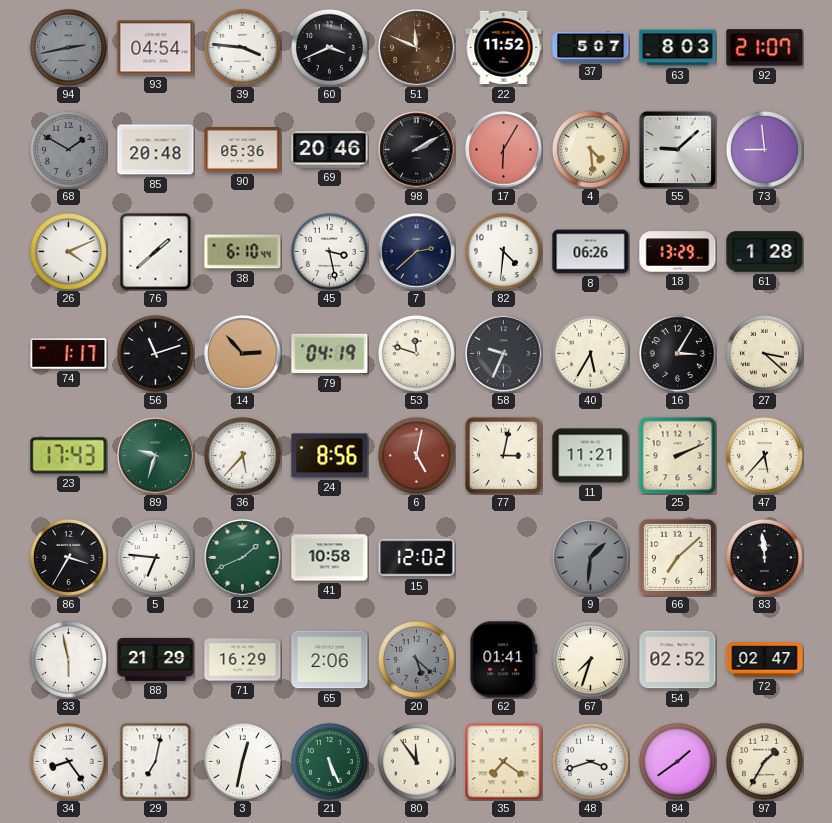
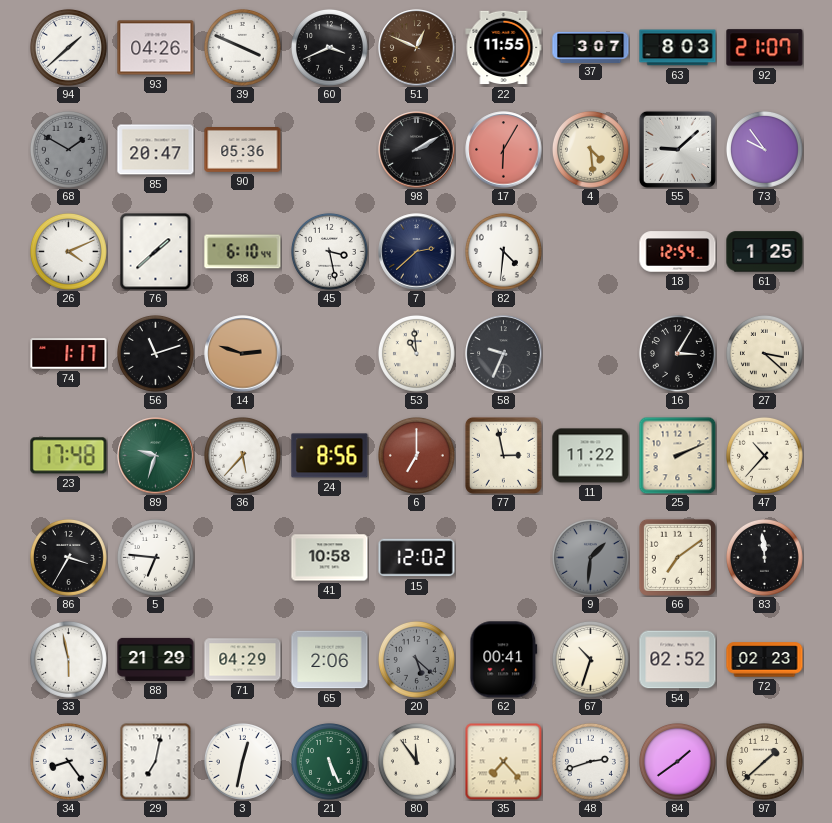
94: 2:43 -> 1:38
94 dial: grey -> white
93: 04:54 -> 04:26
39: 3:46 -> 3:49
51: 11:49 -> 12:49
22: 11:52 -> 11:55
37: 5:07 -> 3:07
85: 20:48 -> 20:47
69: 20:46 -> none
73: 8:59 -> 9:54
8: 06:26 -> none
18: 13:29 -> 12:54
61: 1:28 -> 1:25
14: 2:53 -> 2:48
79: 04:19 -> none
53: 11:48 -> 10:59
40: 5:35 -> none
23: 17:43 -> 17:48
6: 5:02 -> 7:00
77: 3:02 -> 2:58
11: 11:21 -> 11:22
47: 5:37 -> 10:37
12: 1:41 -> none
66: 7:08 -> 7:09
71: 16:29 -> 04:29
62: 01:41 -> 00:41
67: 7:33 -> 10:33
72: 02:47 -> 02:23
35: 7:21 -> 7:23
48: 3:42 -> 2:42
97: 1:35 -> 1:38
